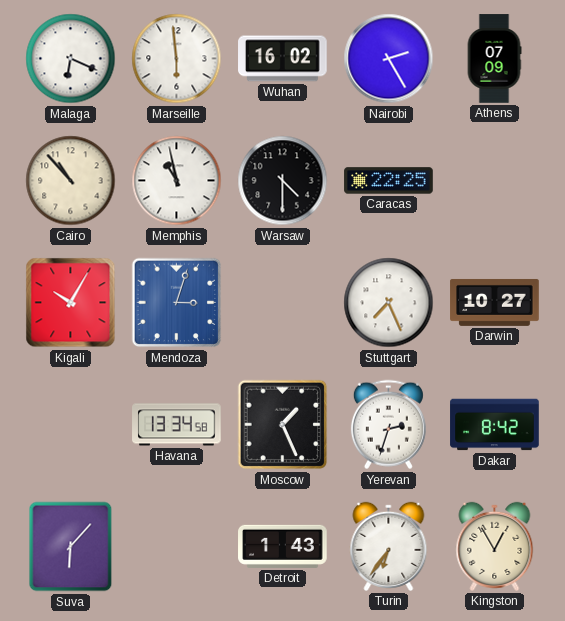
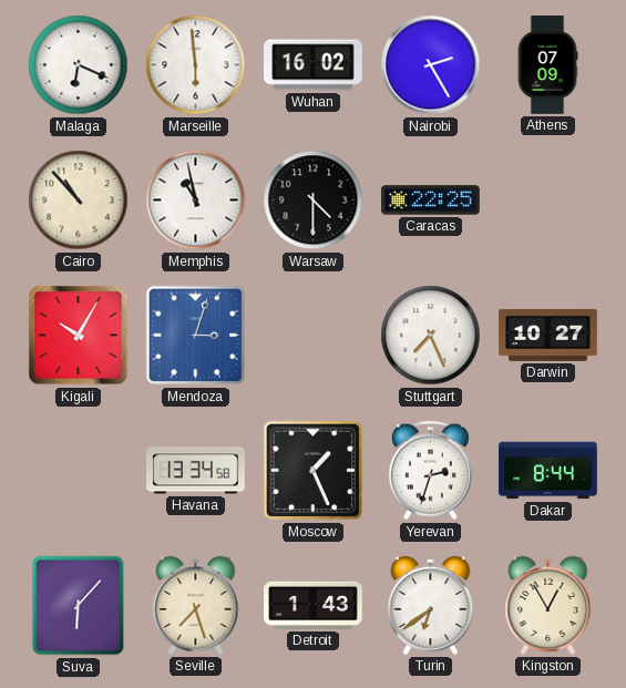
Dakar: 8:42 -> 8:44
Seville: none -> 7:27
Turin: 6:36 -> 6:39
